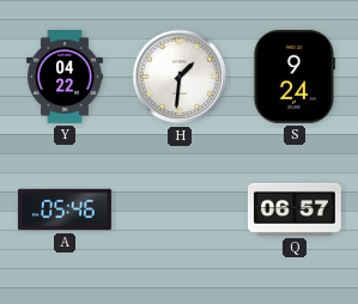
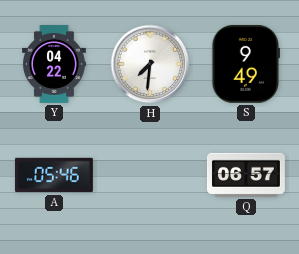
H: 1:31 -> 7:31
S: 9:24 -> 9:49
